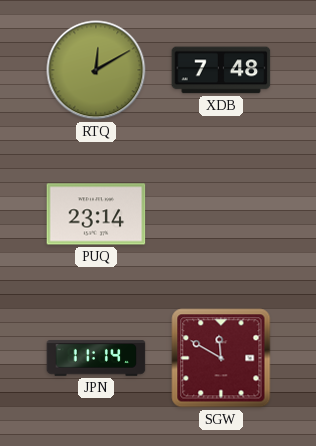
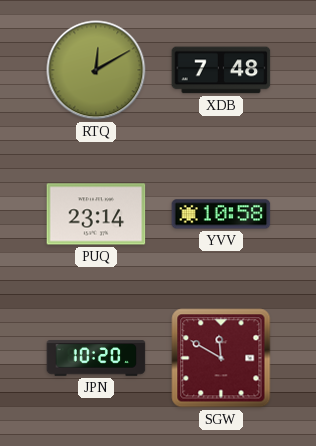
YVV: none -> 10:58
JPN: 11:14 -> 10:20
